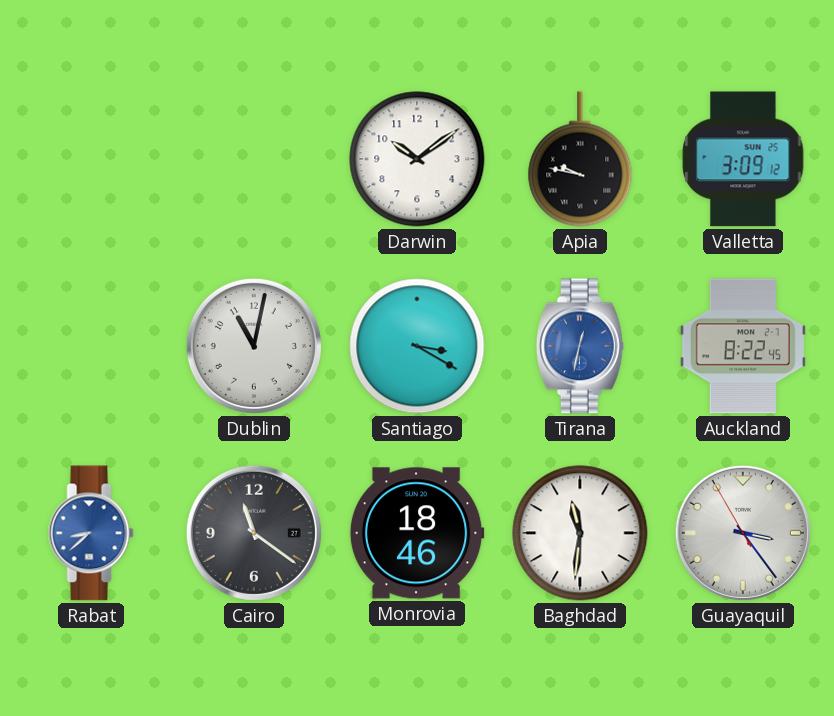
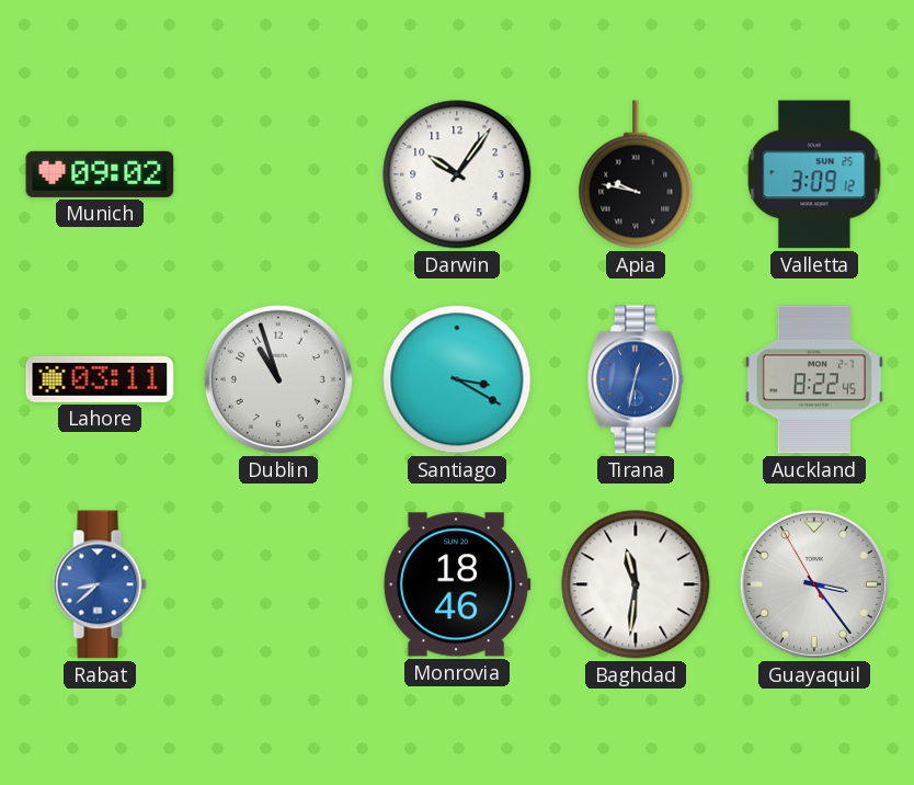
Munich: none -> 09:02
Darwin: 10:09 -> 10:06
Lahore: none -> 03:11
Dublin: 11:02 -> 10:57
Cairo: 11:21 -> none
